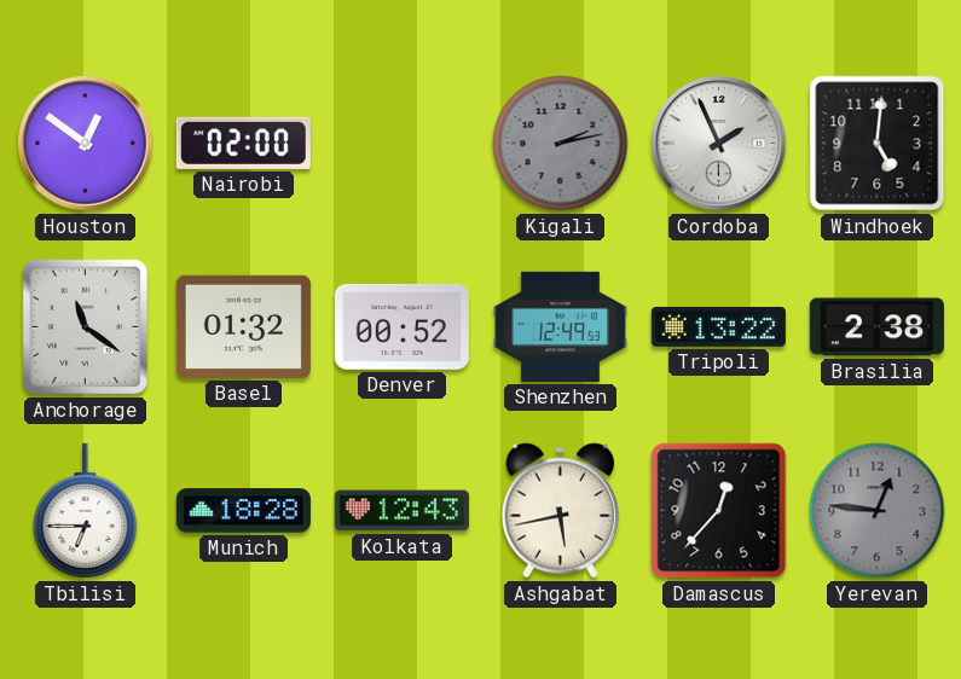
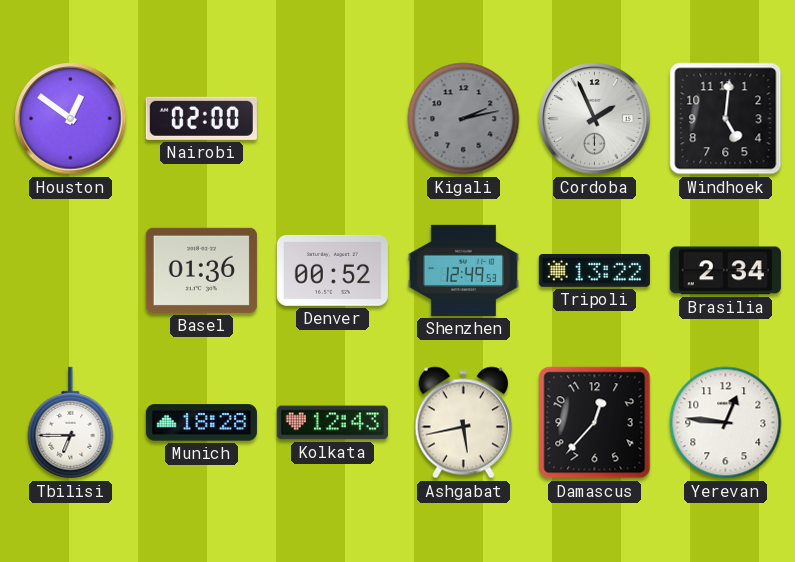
Anchorage: 11:21 -> none
Basel: 01:32 -> 01:36
Brasilia: 2:38 -> 2:34
Yerevan dial: grey -> white
